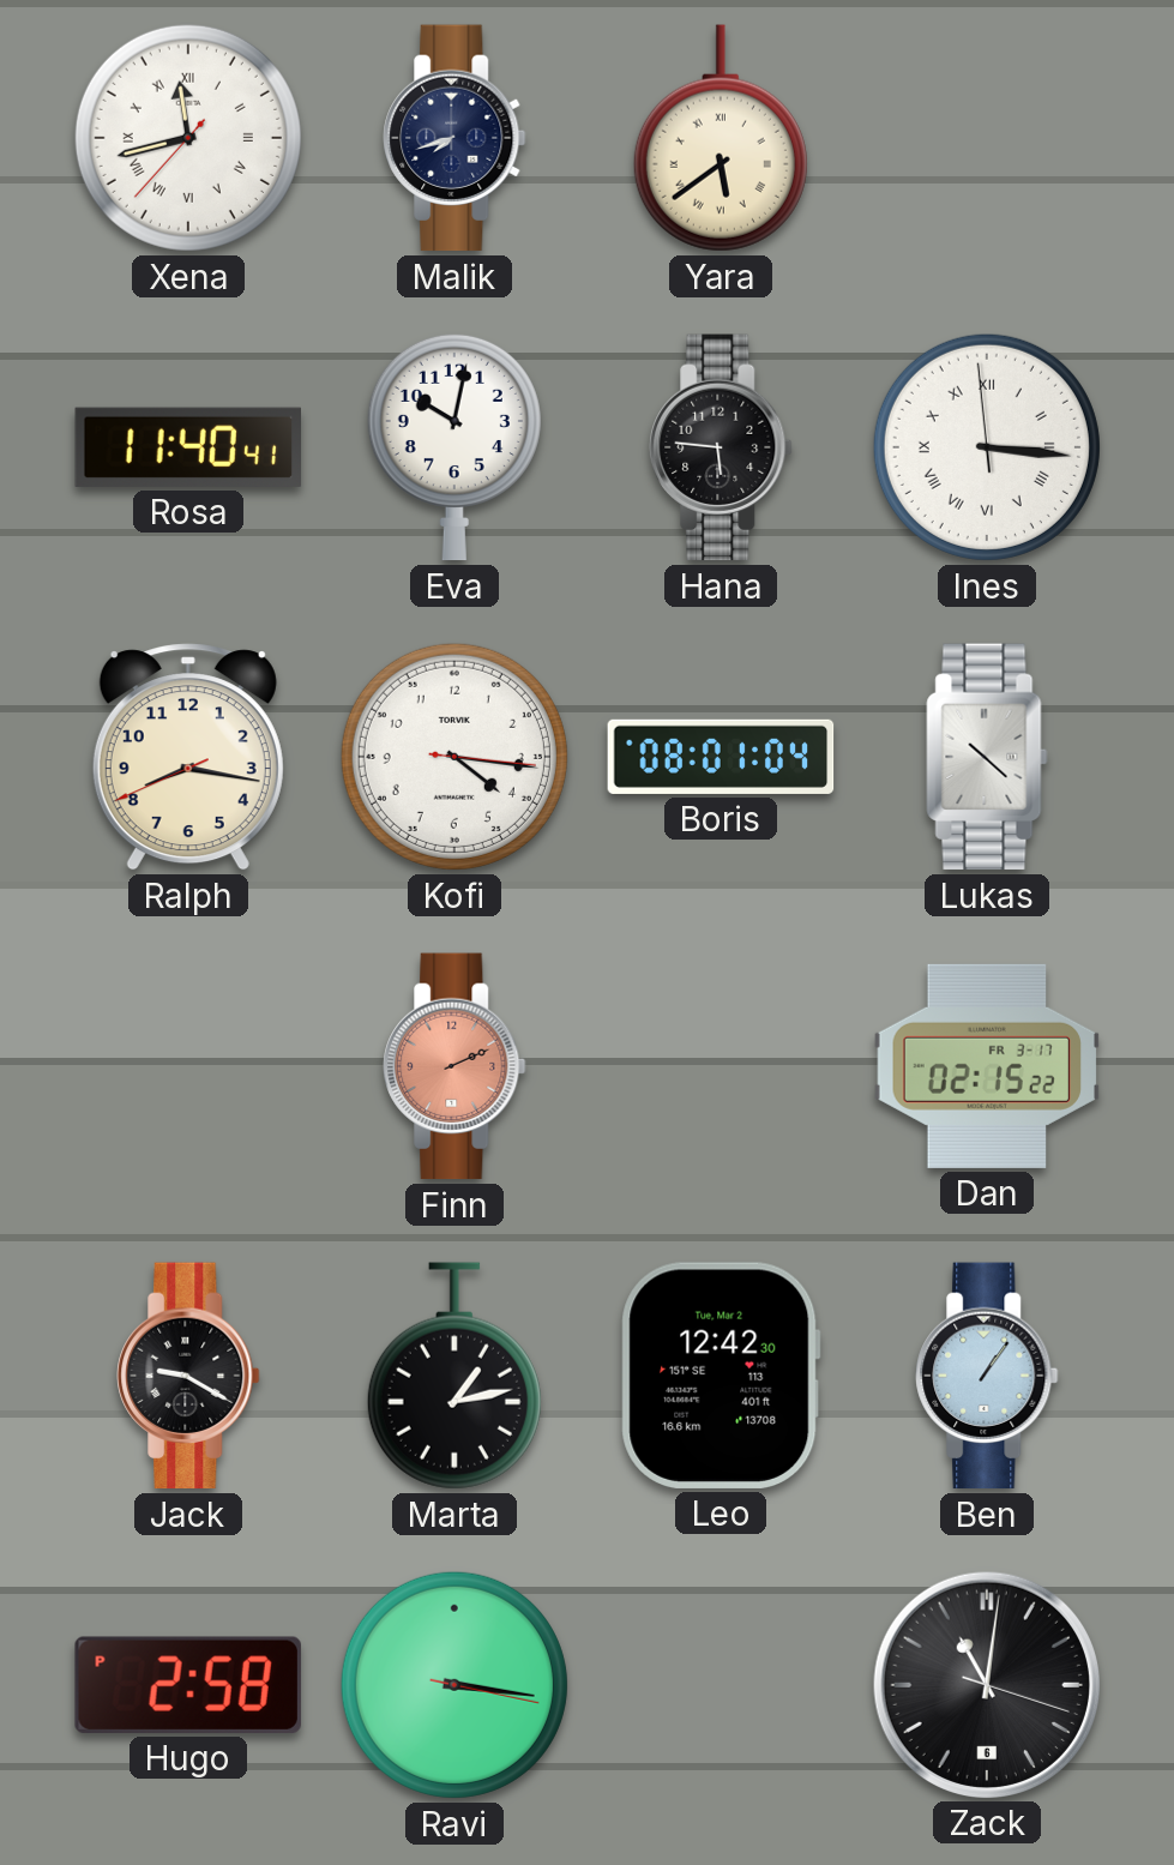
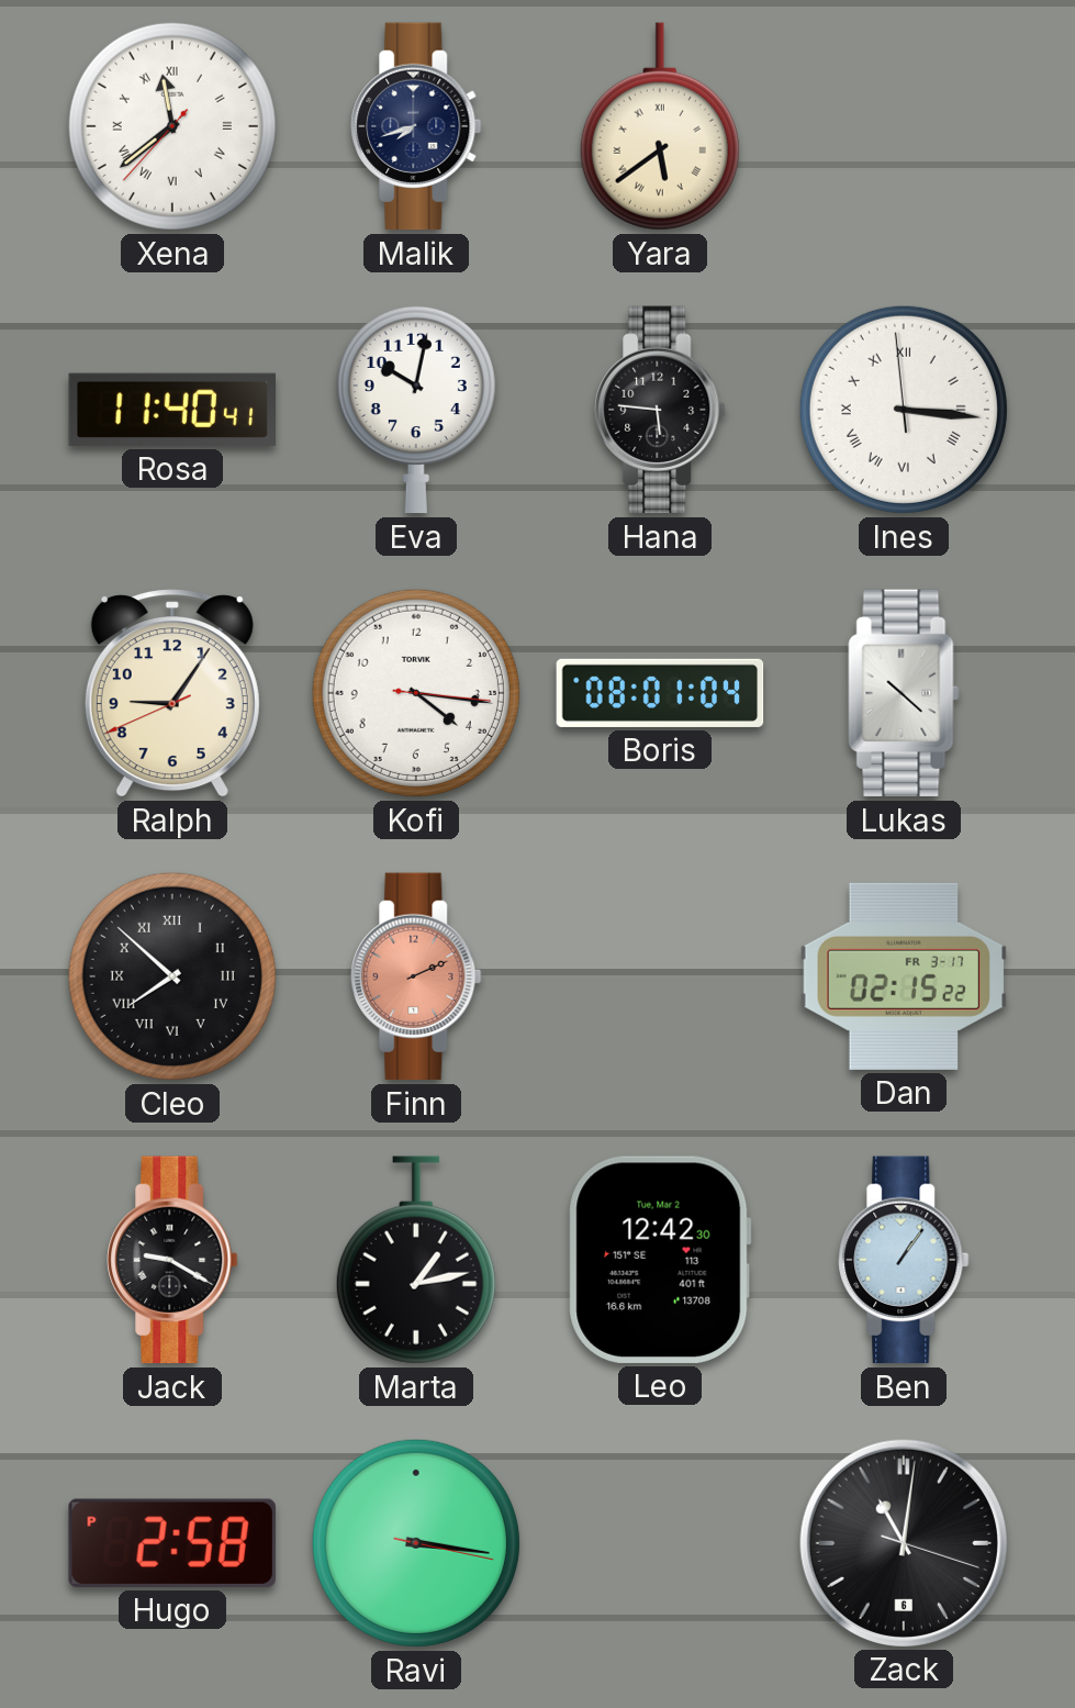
Xena: 11:42 -> 11:38
Ralph: 8:16 -> 9:05
Cleo: none -> 7:52
